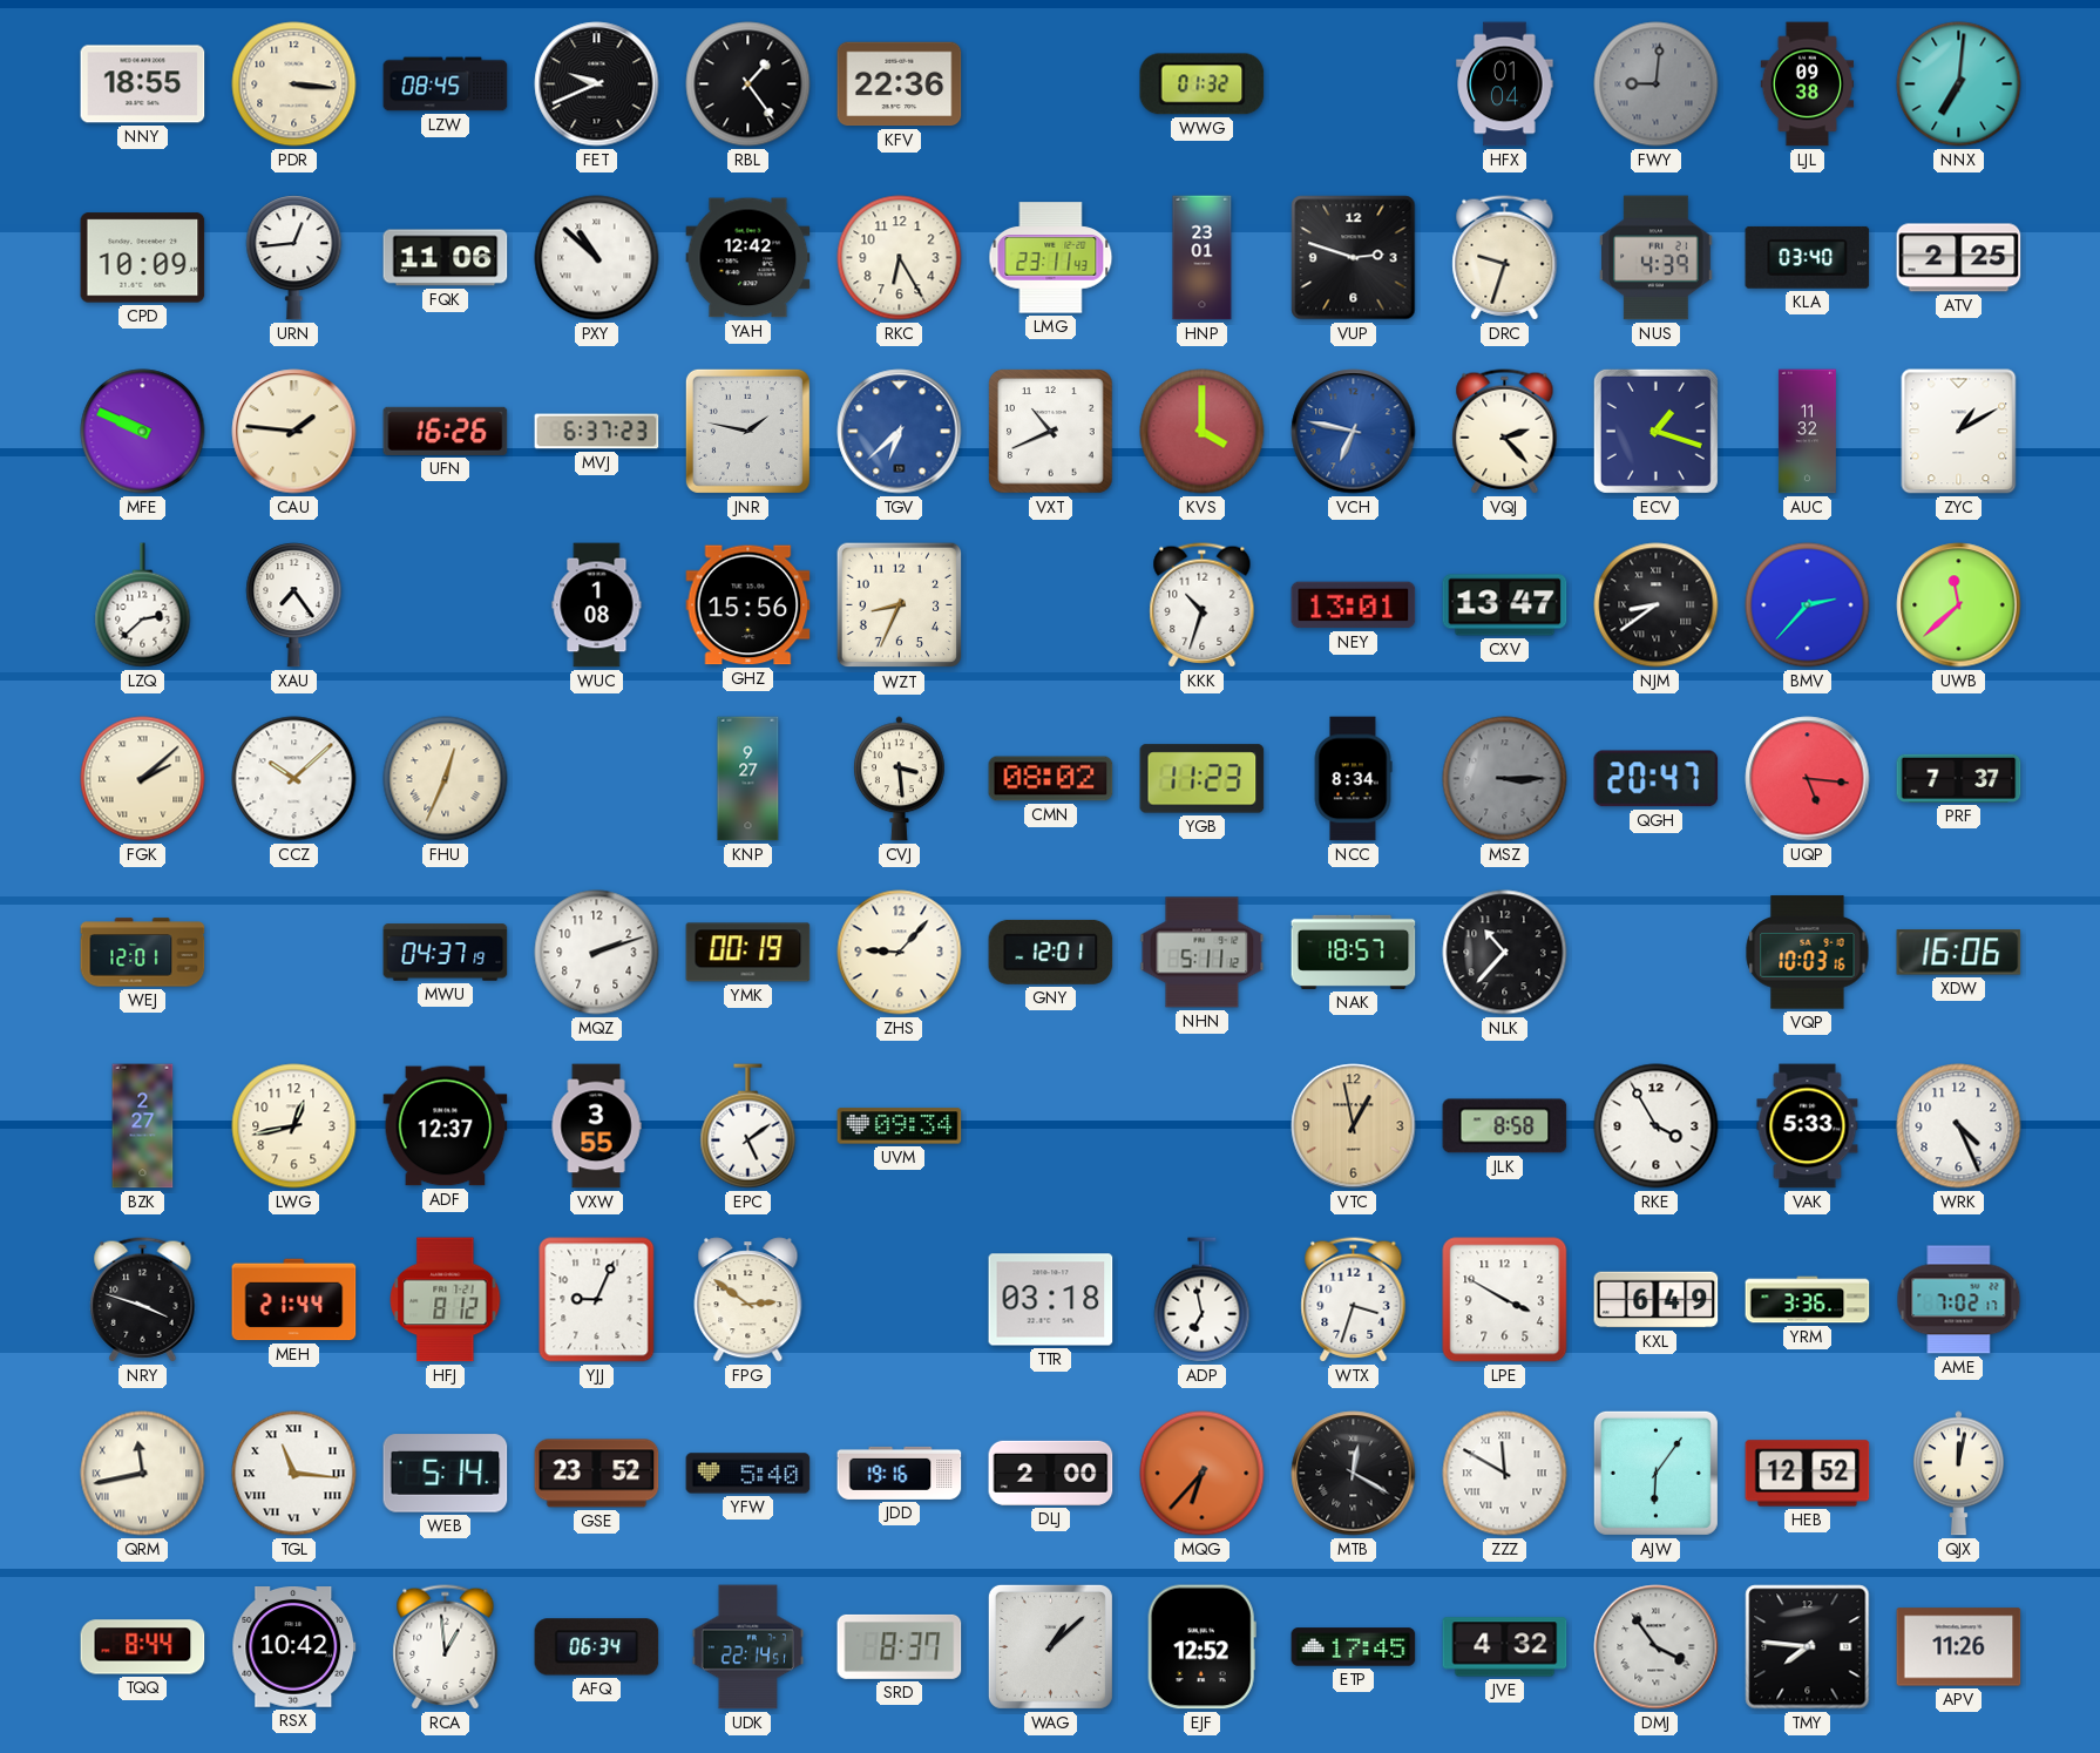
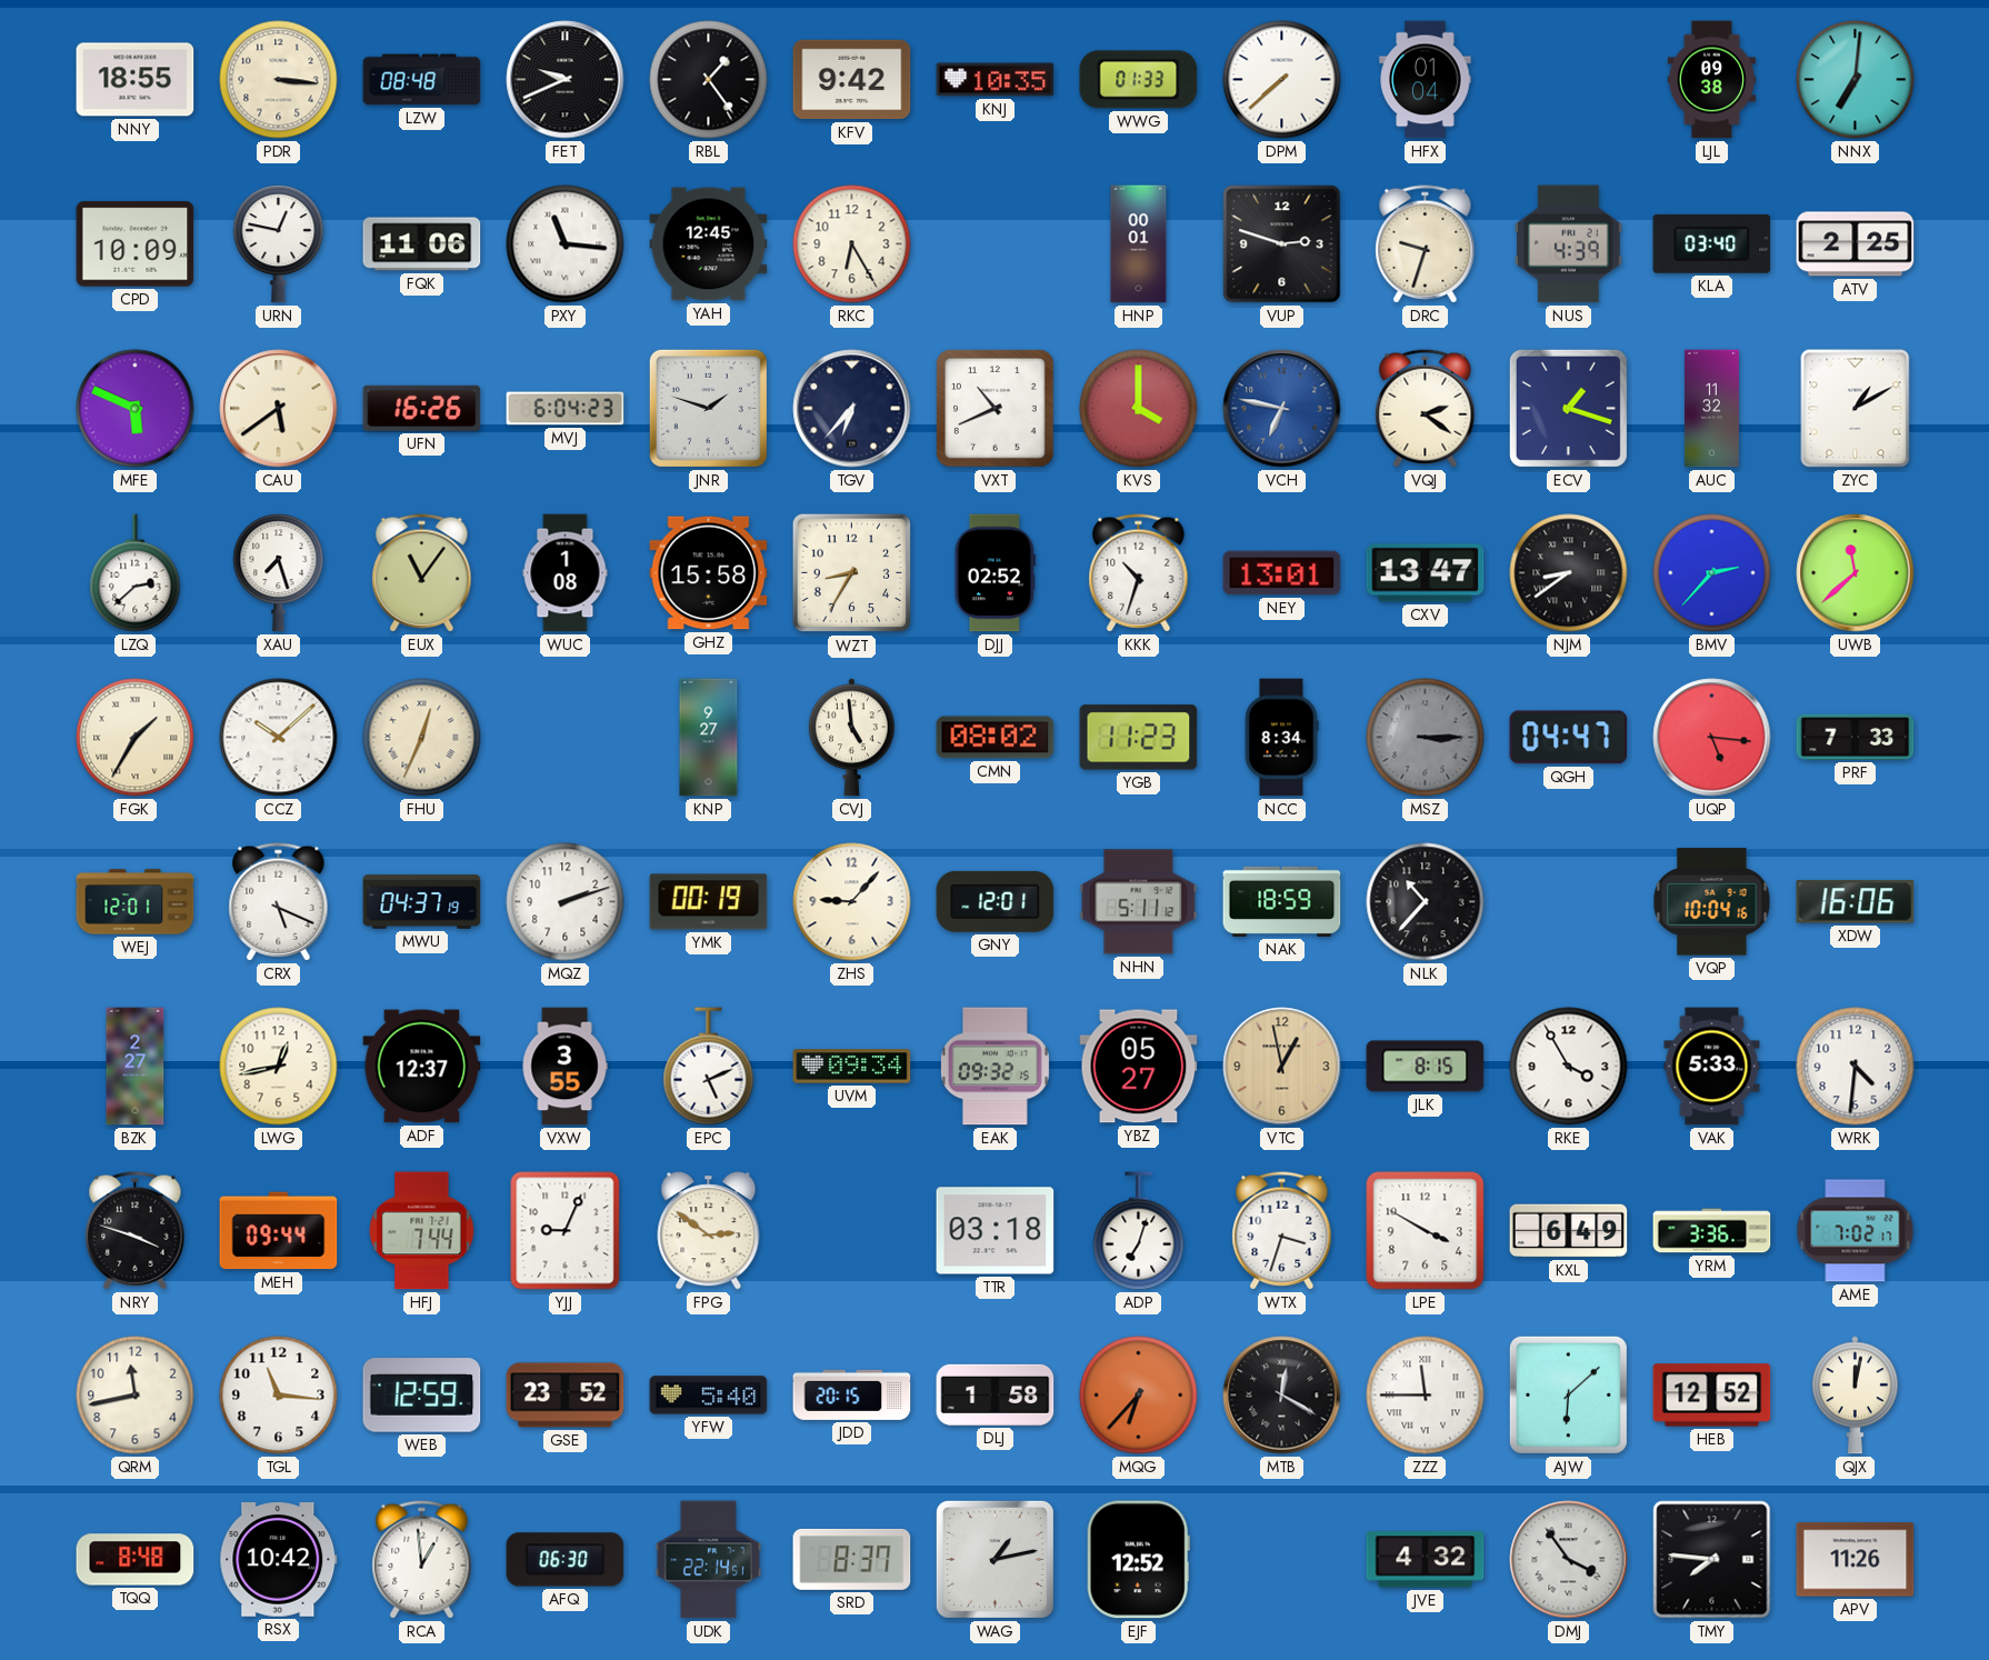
LZW: 08:45 -> 08:48
KFV: 22:36 -> 9:42
KNJ: none -> 10:35
WWG: 01:32 -> 01:33
DPM: none -> 7:38
FWY: 9:01 -> none
URN: 12:44 -> 12:47
PXY: 10:52 -> 11:16
YAH: 12:42 -> 12:45
LMG: 23:11 -> none
HNP: 23:01 -> 00:01
MFE: 9:49 -> 5:49
CAU: 1:46 -> 5:39
MVJ: 6:37 -> 6:04
JNR: 1:47 -> 1:48
TGV: 6:38 -> 6:37
TGV dial: blue -> navy
VQJ: 2:23 -> 2:21
XAU: 7:24 -> 7:27
EUX: none -> 11:06
GHZ: 15:56 -> 15:58
WZT: 8:34 -> 8:35
DJJ: none -> 02:52
FGK: 2:08 -> 1:35
CVJ: 3:29 -> 4:59
QGH: 20:47 -> 04:47
PRF: 7:37 -> 7:33
CRX: none -> 5:19
NAK: 18:57 -> 18:59
VQP: 10:03 -> 10:04
EPC: 5:09 -> 5:11
EAK: none -> 09:32
YBZ: none -> 05:27
JLK: 8:58 -> 8:15
WRK: 4:26 -> 4:31
MEH: 21:44 -> 09:44
HFJ: 8:12 -> 7:44
ADP: 6:58 -> 7:03
QRM numerals: Roman -> Arabic
TGL numerals: Roman -> Arabic
WEB: 5:14 -> 12:59
JDD: 19:16 -> 20:15
DLJ: 2:00 -> 1:58
ZZZ: 11:50 -> 11:45
AJW: 6:06 -> 6:08
TQQ: 8:44 -> 8:48
AFQ: 06:34 -> 06:30
WAG: 1:08 -> 1:13
ETP: 17:45 -> none
